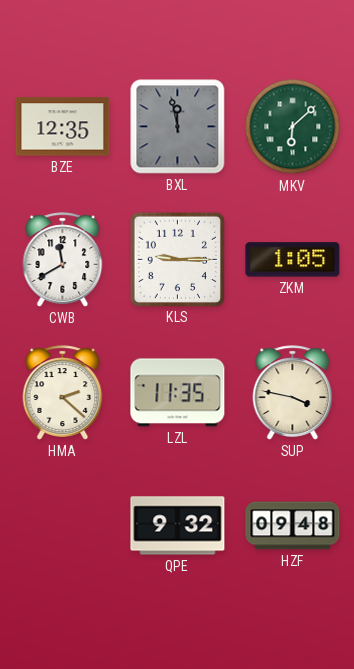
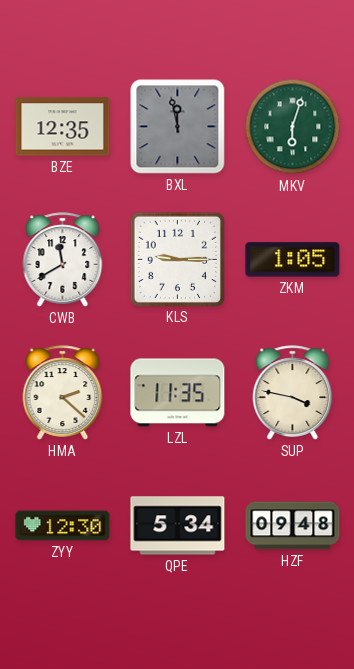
MKV: 6:08 -> 6:03
ZYY: none -> 12:30
QPE: 9:32 -> 5:34
